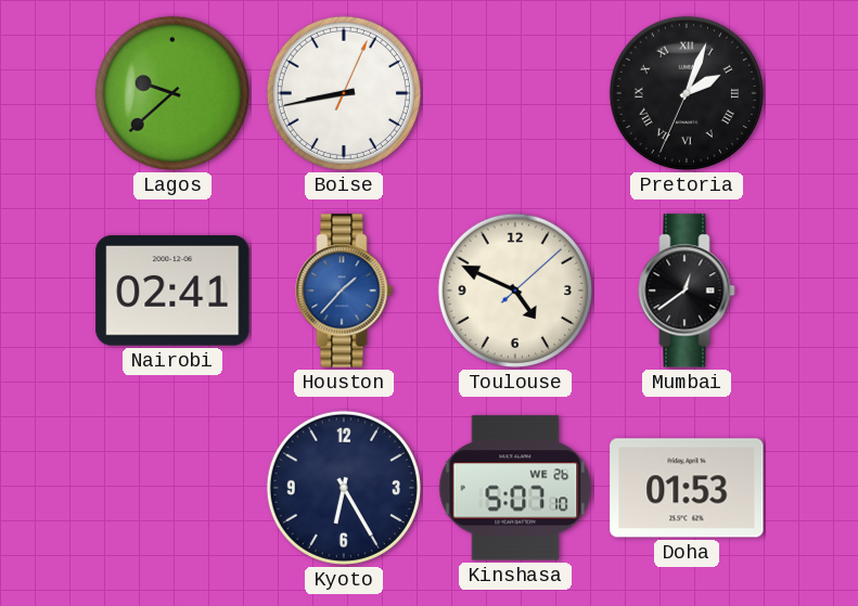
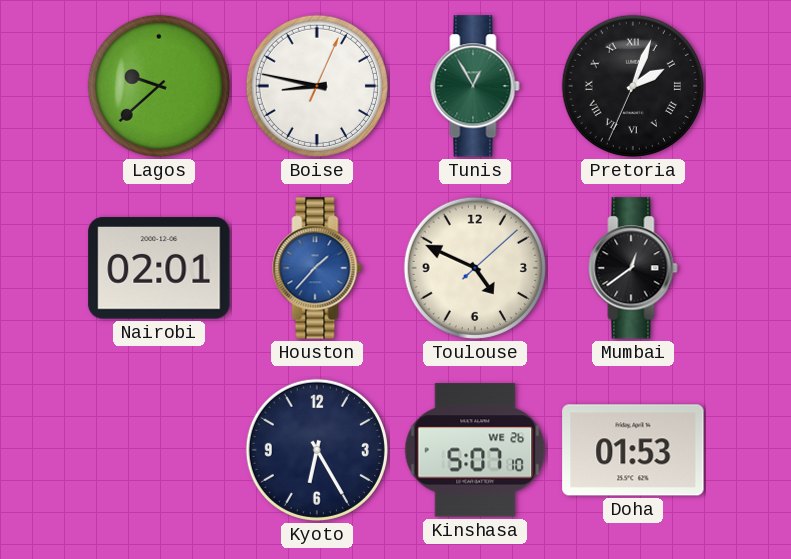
Boise: 8:43 -> 8:47
Tunis: none -> 12:55
Nairobi: 02:41 -> 02:01
